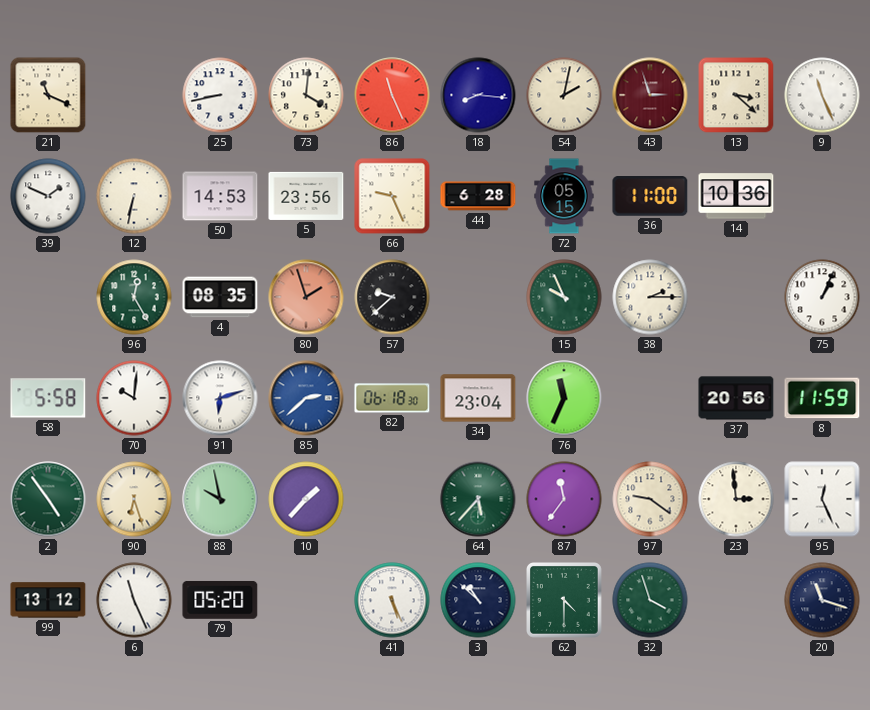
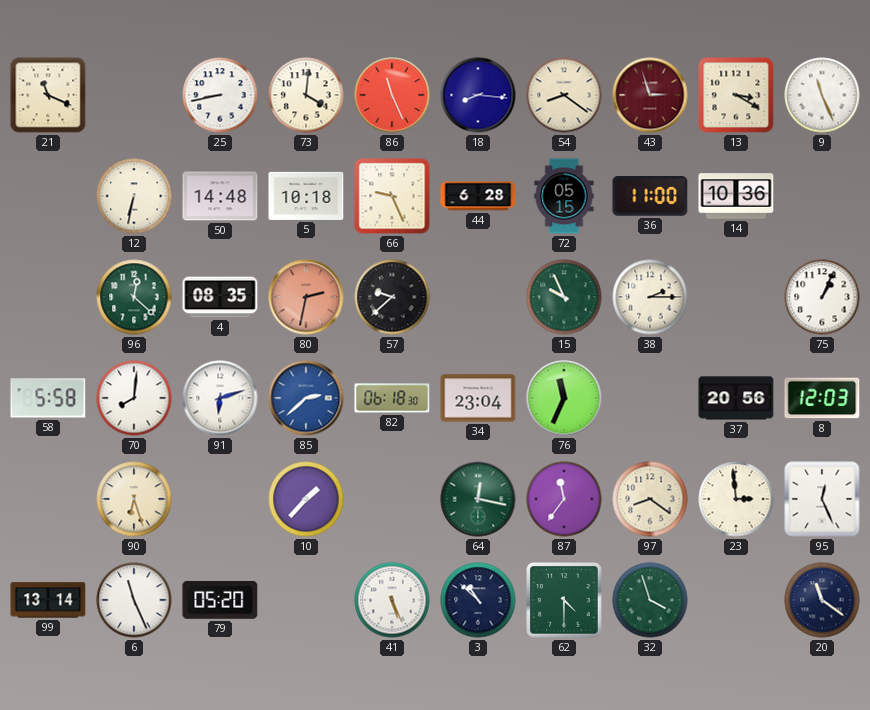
54: 2:02 -> 8:21
13: 3:22 -> 3:20
39: 1:49 -> none
50: 14:53 -> 14:48
5: 23:56 -> 10:18
96: 12:25 -> 12:22
80: 1:57 -> 2:32
70: 10:01 -> 8:01
8: 11:59 -> 12:03
2: 4:54 -> none
88: 9:58 -> none
64: 5:37 -> 12:17
97: 9:21 -> 8:21
99: 13:12 -> 13:14
20: 11:18 -> 11:21
